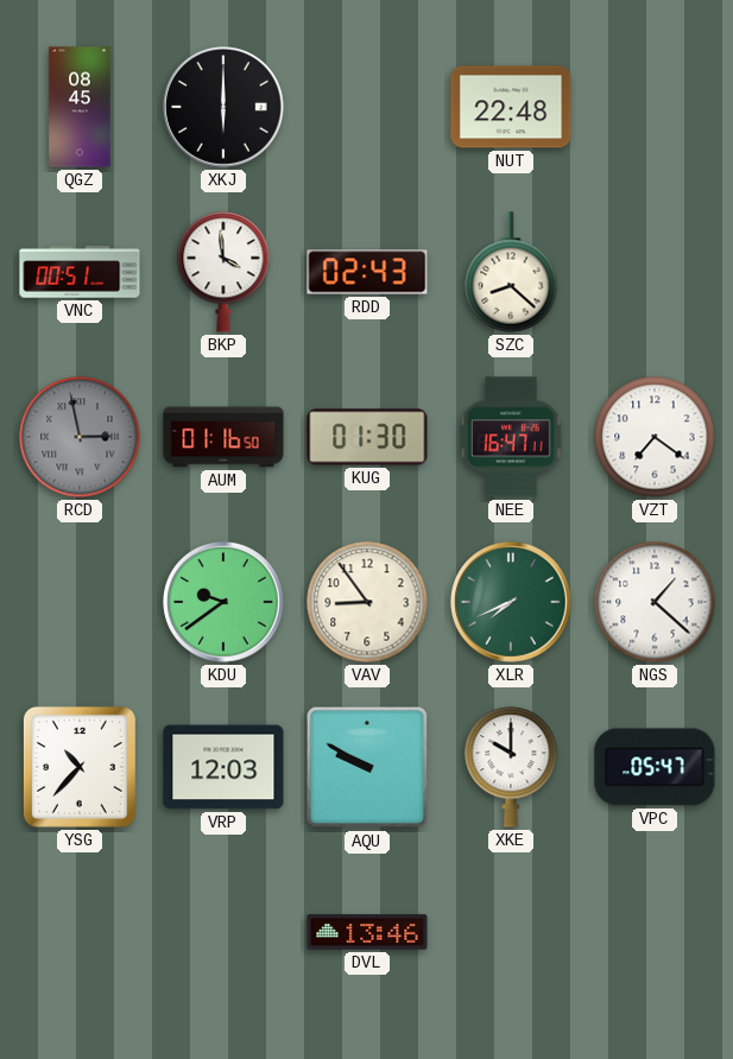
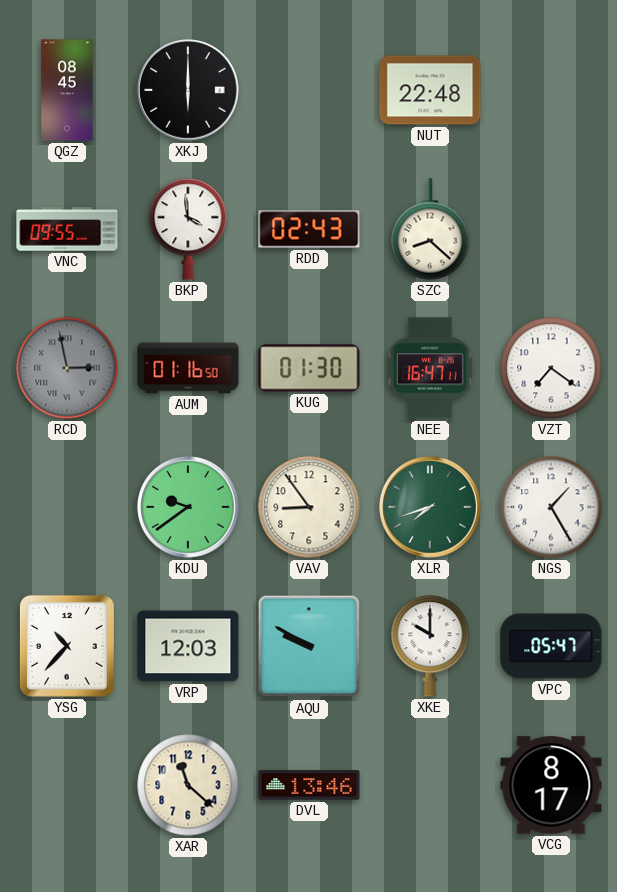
VNC: 00:51 -> 09:55
XLR: 7:41 -> 7:42
NGS: 1:22 -> 1:25
XAR: none -> 11:22
VCG: none -> 8:17
